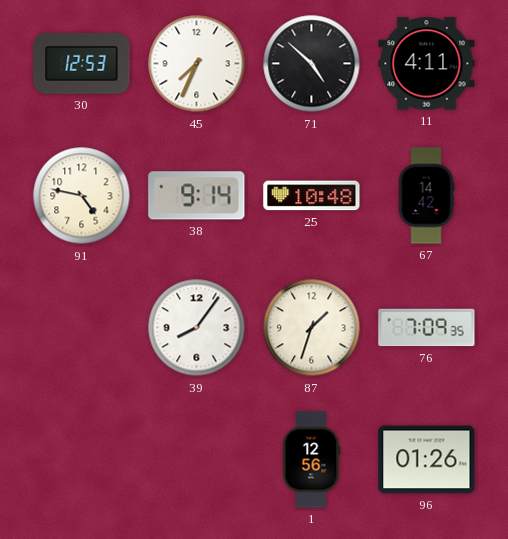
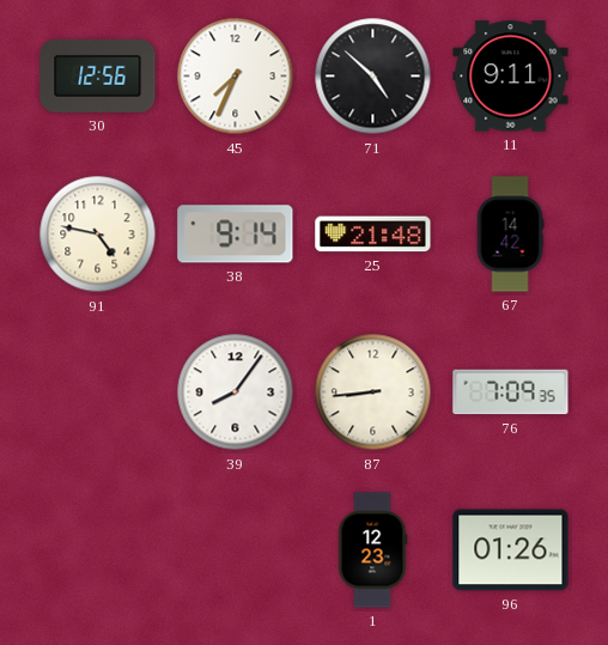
30: 12:53 -> 12:56
11: 4:11 -> 9:11
25: 10:48 -> 21:48
87: 1:33 -> 8:44
1: 12:56 -> 12:23
